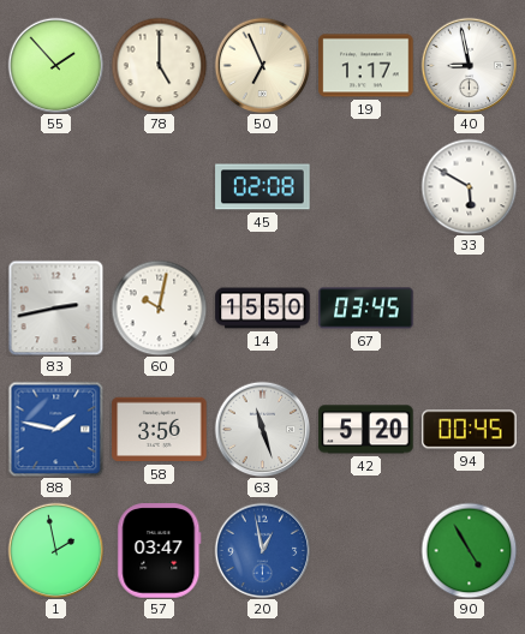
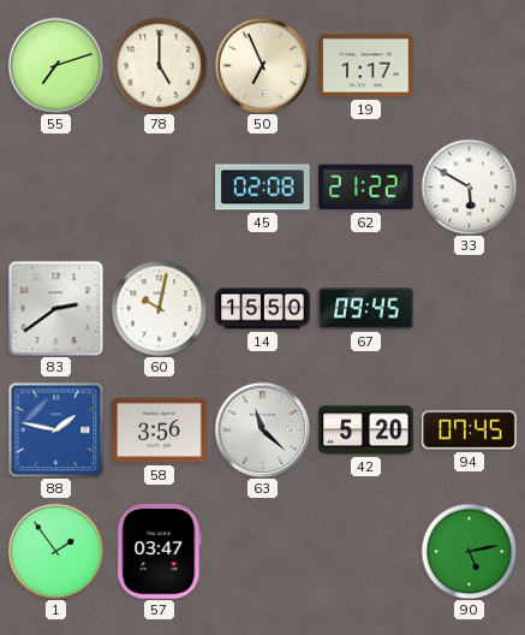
55: 1:53 -> 7:12
40: 8:58 -> none
62: none -> 21:22
83: 2:43 -> 2:39
67: 03:45 -> 09:45
63: 11:27 -> 11:22
94: 00:45 -> 07:45
1: 1:58 -> 1:54
20: 12:58 -> none
90: 4:55 -> 5:13
